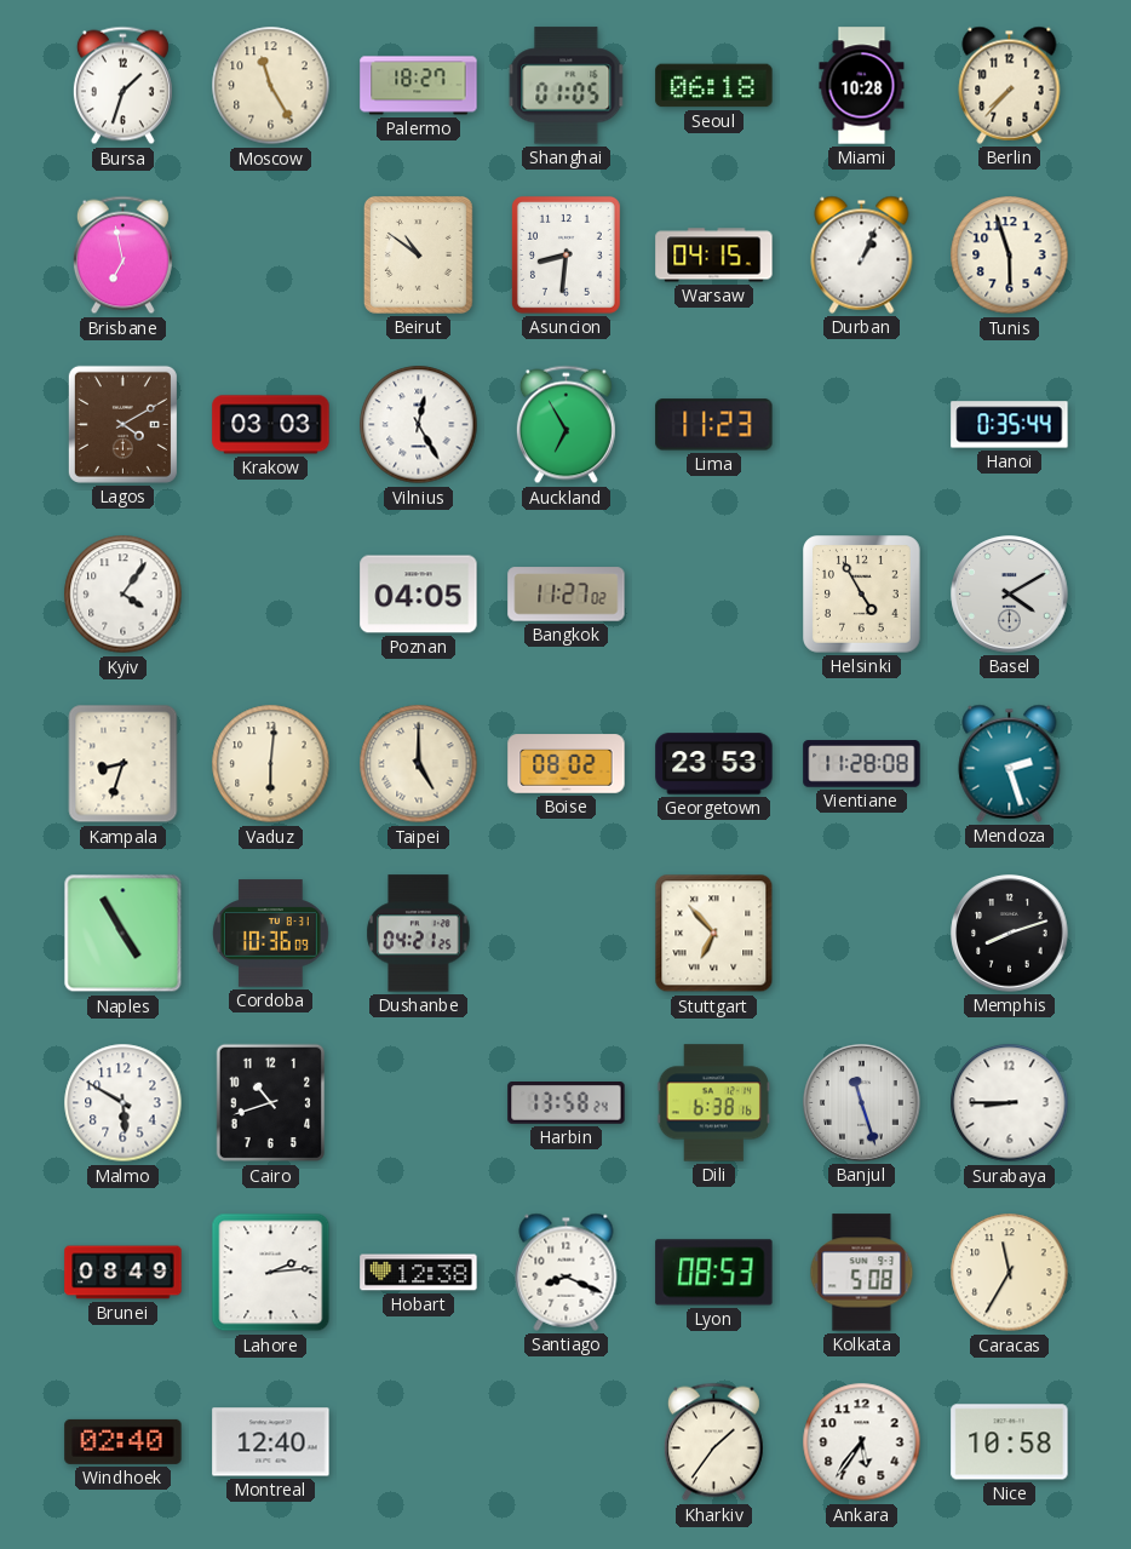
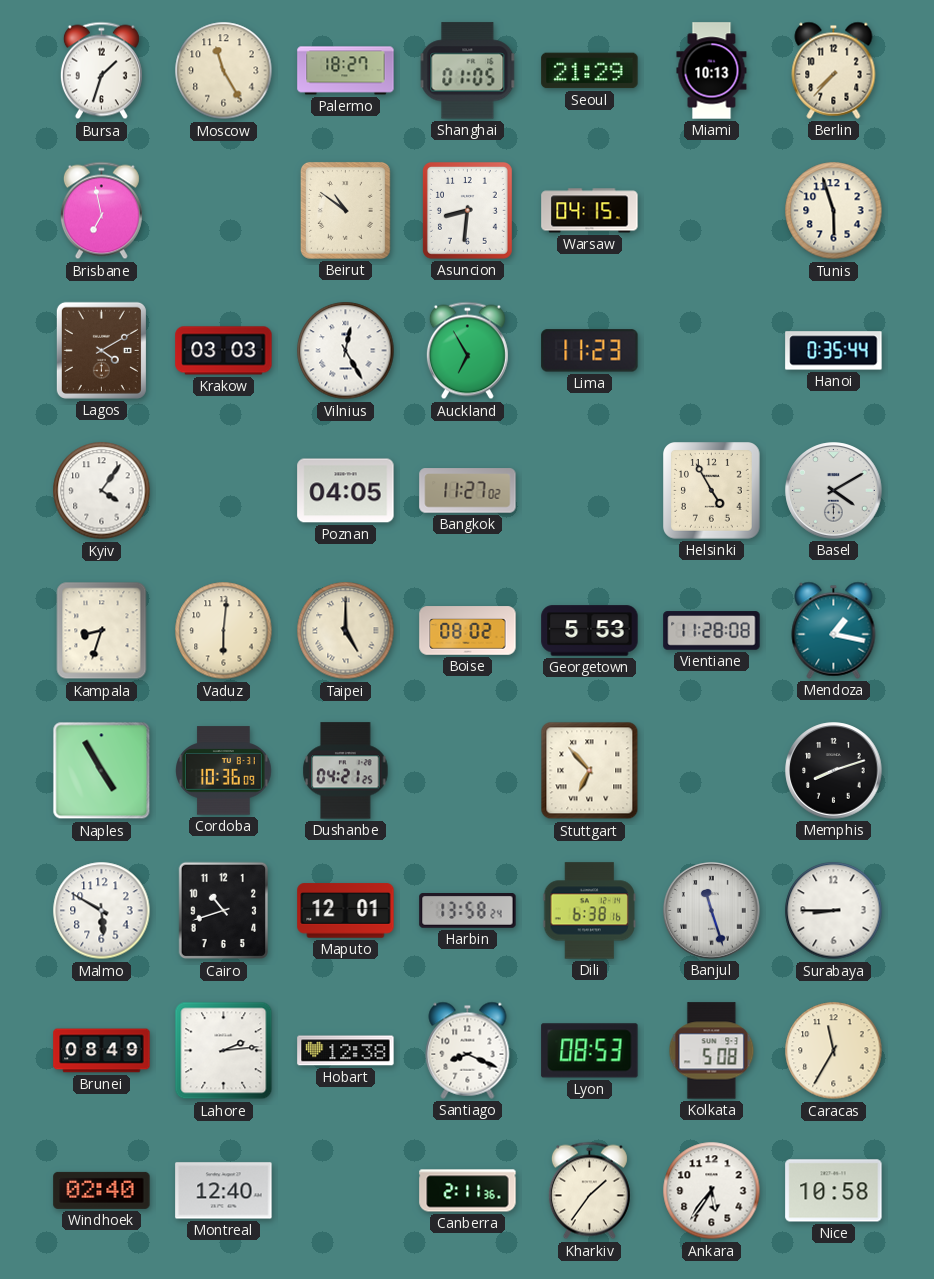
Seoul: 06:18 -> 21:29
Miami: 10:28 -> 10:13
Durban: 1:04 -> none
Georgetown: 23:53 -> 5:53
Mendoza: 2:27 -> 1:17
Maputo: none -> 12:01
Canberra: none -> 2:11
